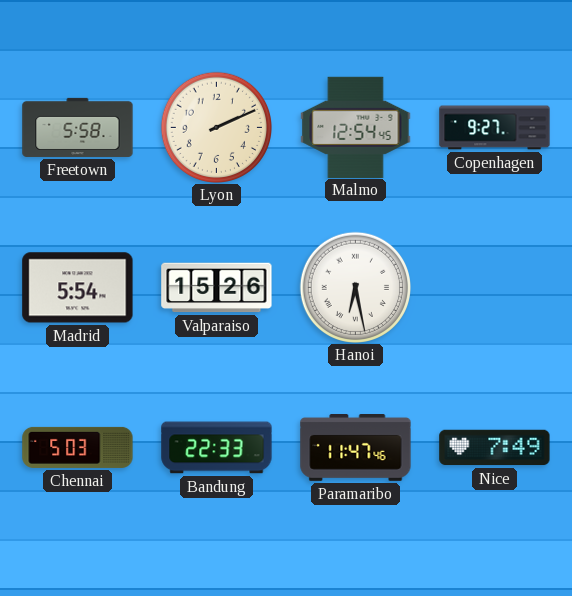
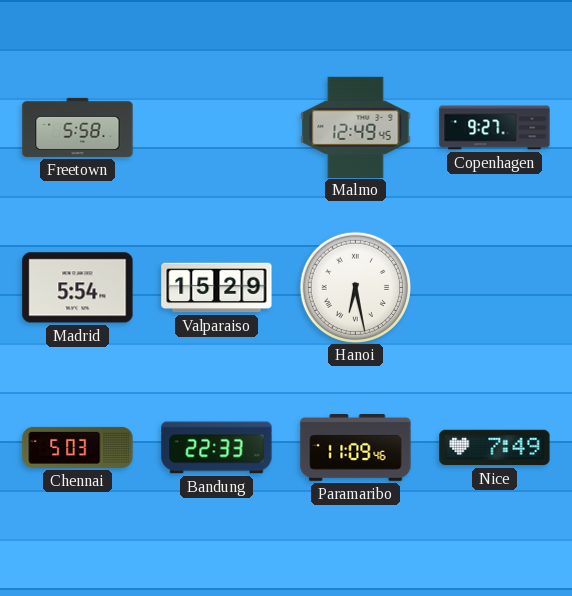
Lyon: 2:11 -> none
Malmo: 12:54 -> 12:49
Valparaiso: 15:26 -> 15:29
Paramaribo: 11:47 -> 11:09
